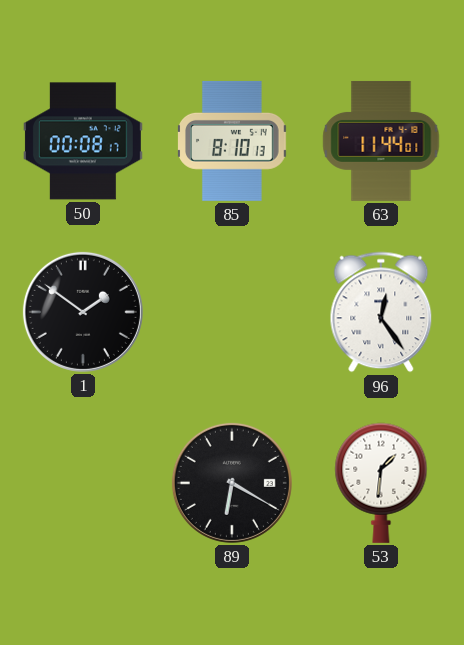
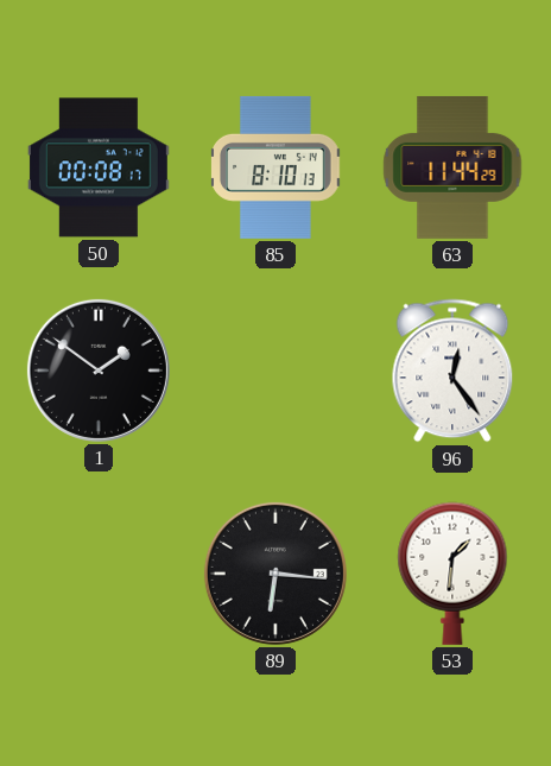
63: 11:44:01 -> 11:44:29
89: 6:20 -> 6:16
